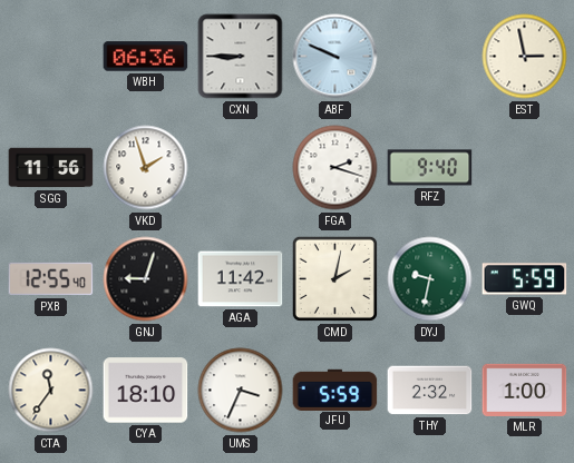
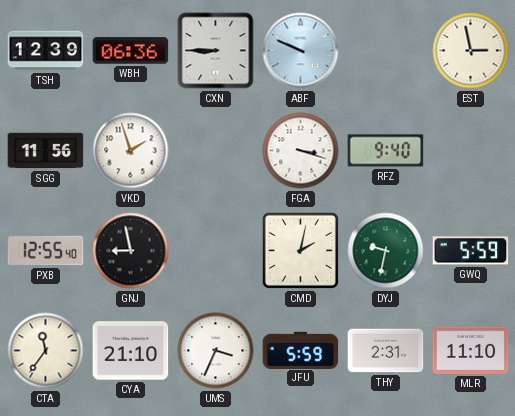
TSH: none -> 12:39
FGA: 2:18 -> 3:18
GNJ: 9:03 -> 8:58
AGA: 11:42 -> none
CYA: 18:10 -> 21:10
THY: 2:32 -> 2:31
MLR: 1:00 -> 11:10
